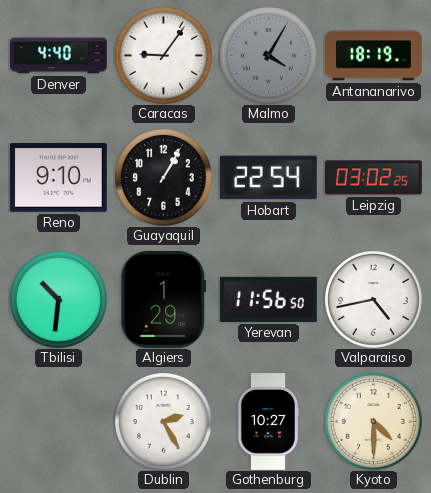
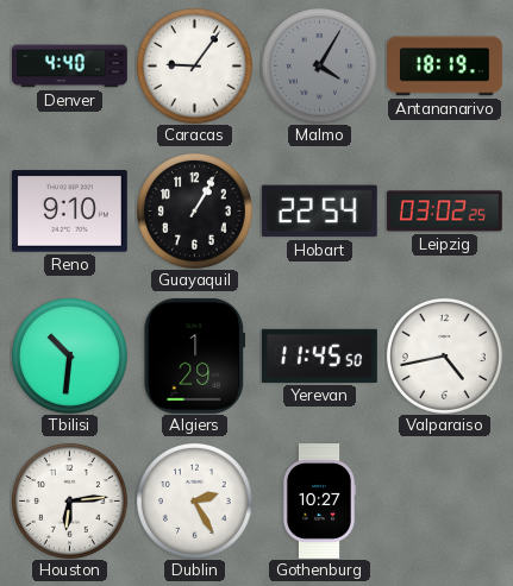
Yerevan: 11:56 -> 11:45
Houston: none -> 6:14
Kyoto: 4:30 -> none
